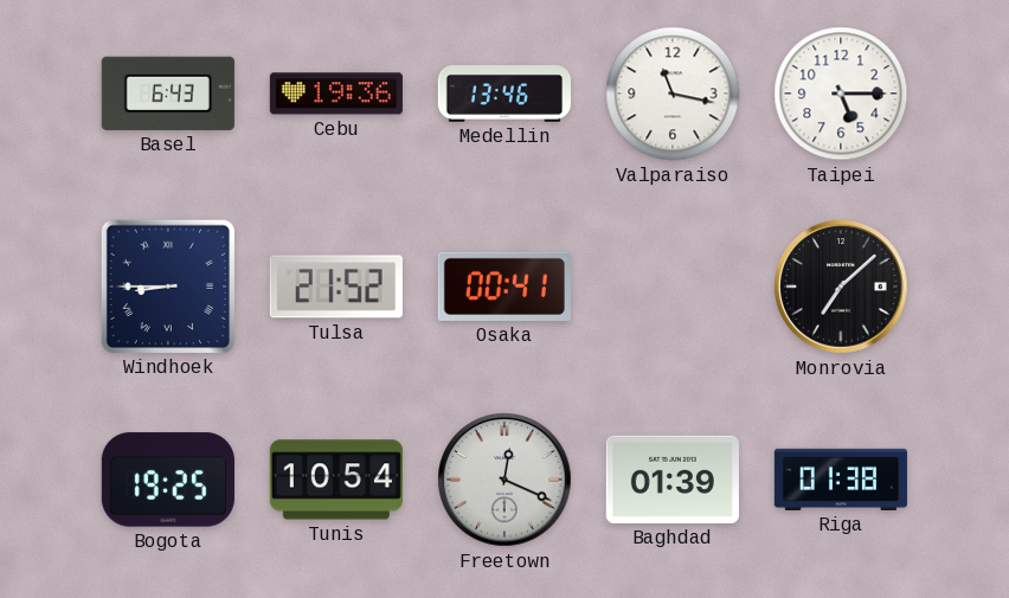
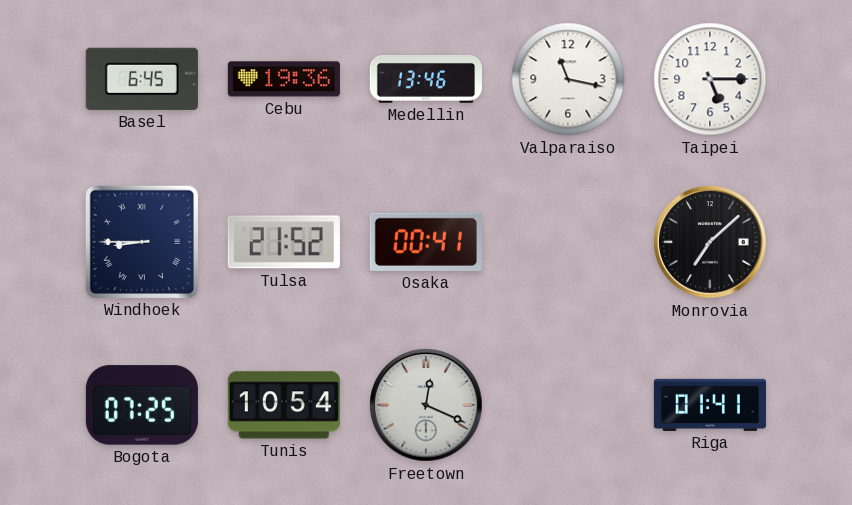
Basel: 6:43 -> 6:45
Bogota: 19:25 -> 07:25
Baghdad: 01:39 -> none
Riga: 01:38 -> 01:41
